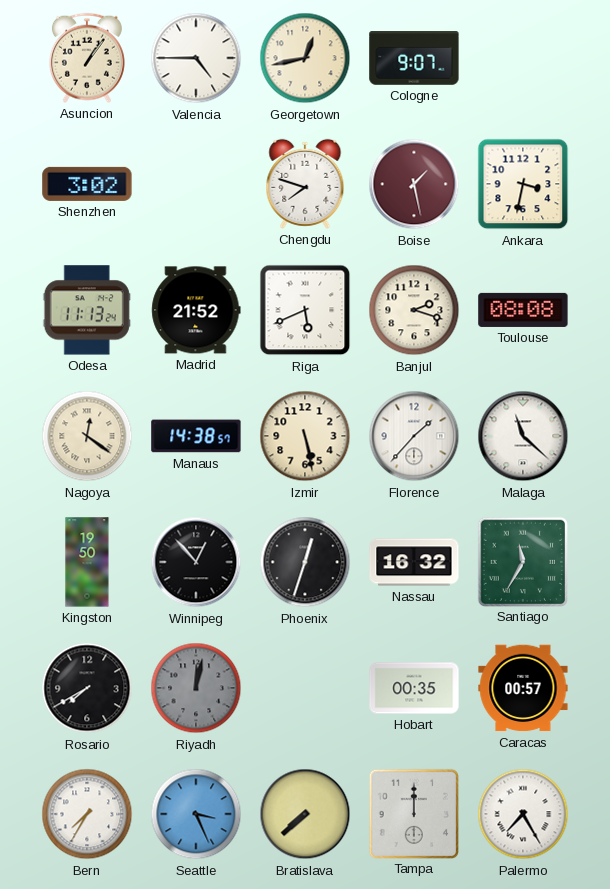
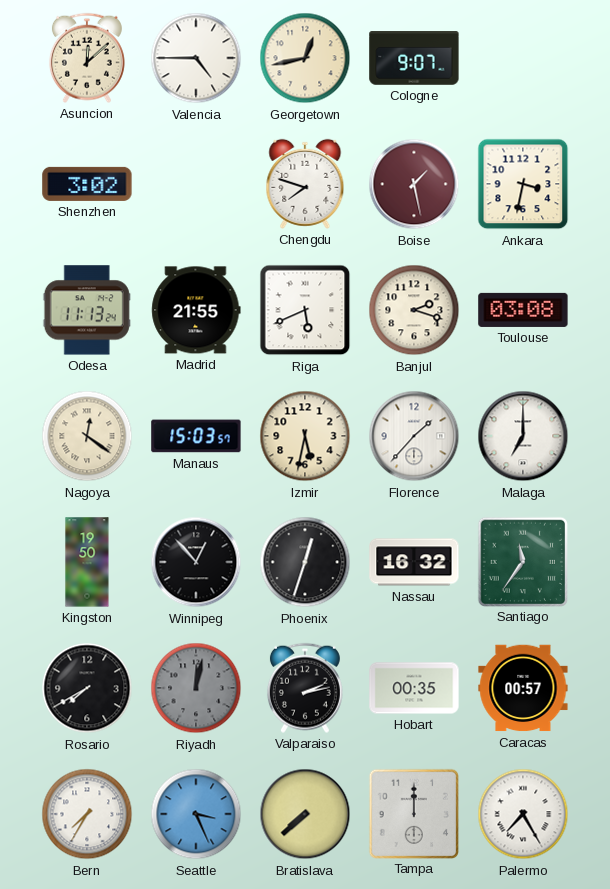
Asuncion: 1:06 -> 12:08
Madrid: 21:52 -> 21:55
Toulouse: 08:08 -> 03:08
Manaus: 14:38 -> 15:03
Izmir: 5:28 -> 5:32
Malaga: 11:22 -> 7:00
Santiago: 11:35 -> 11:36
Valparaiso: none -> 2:13
